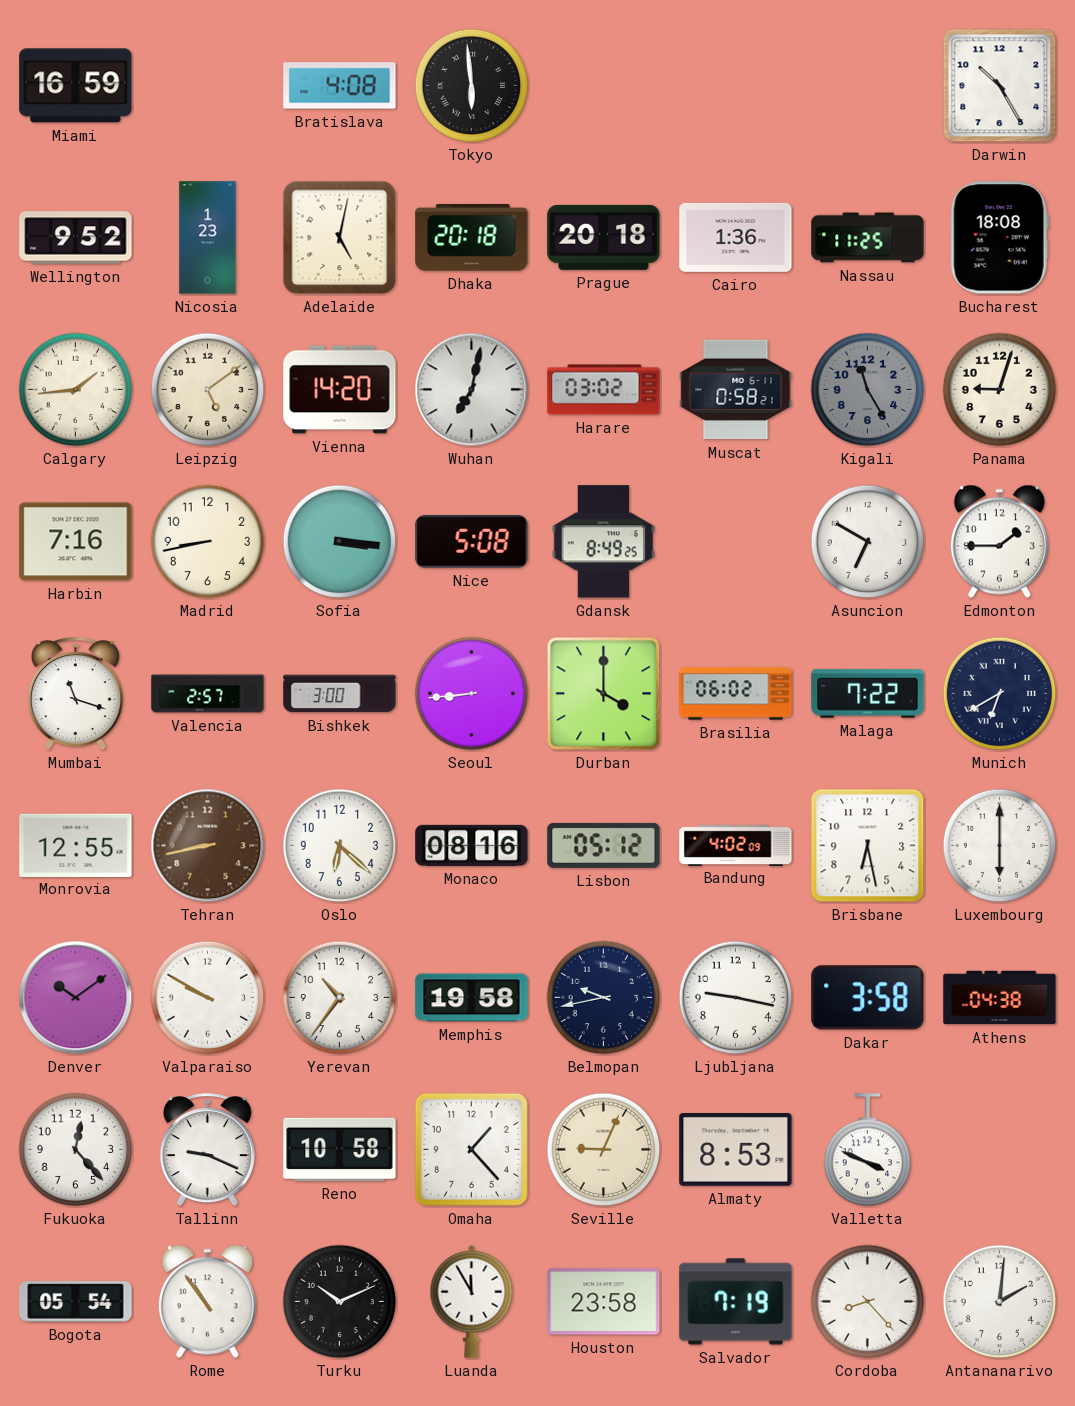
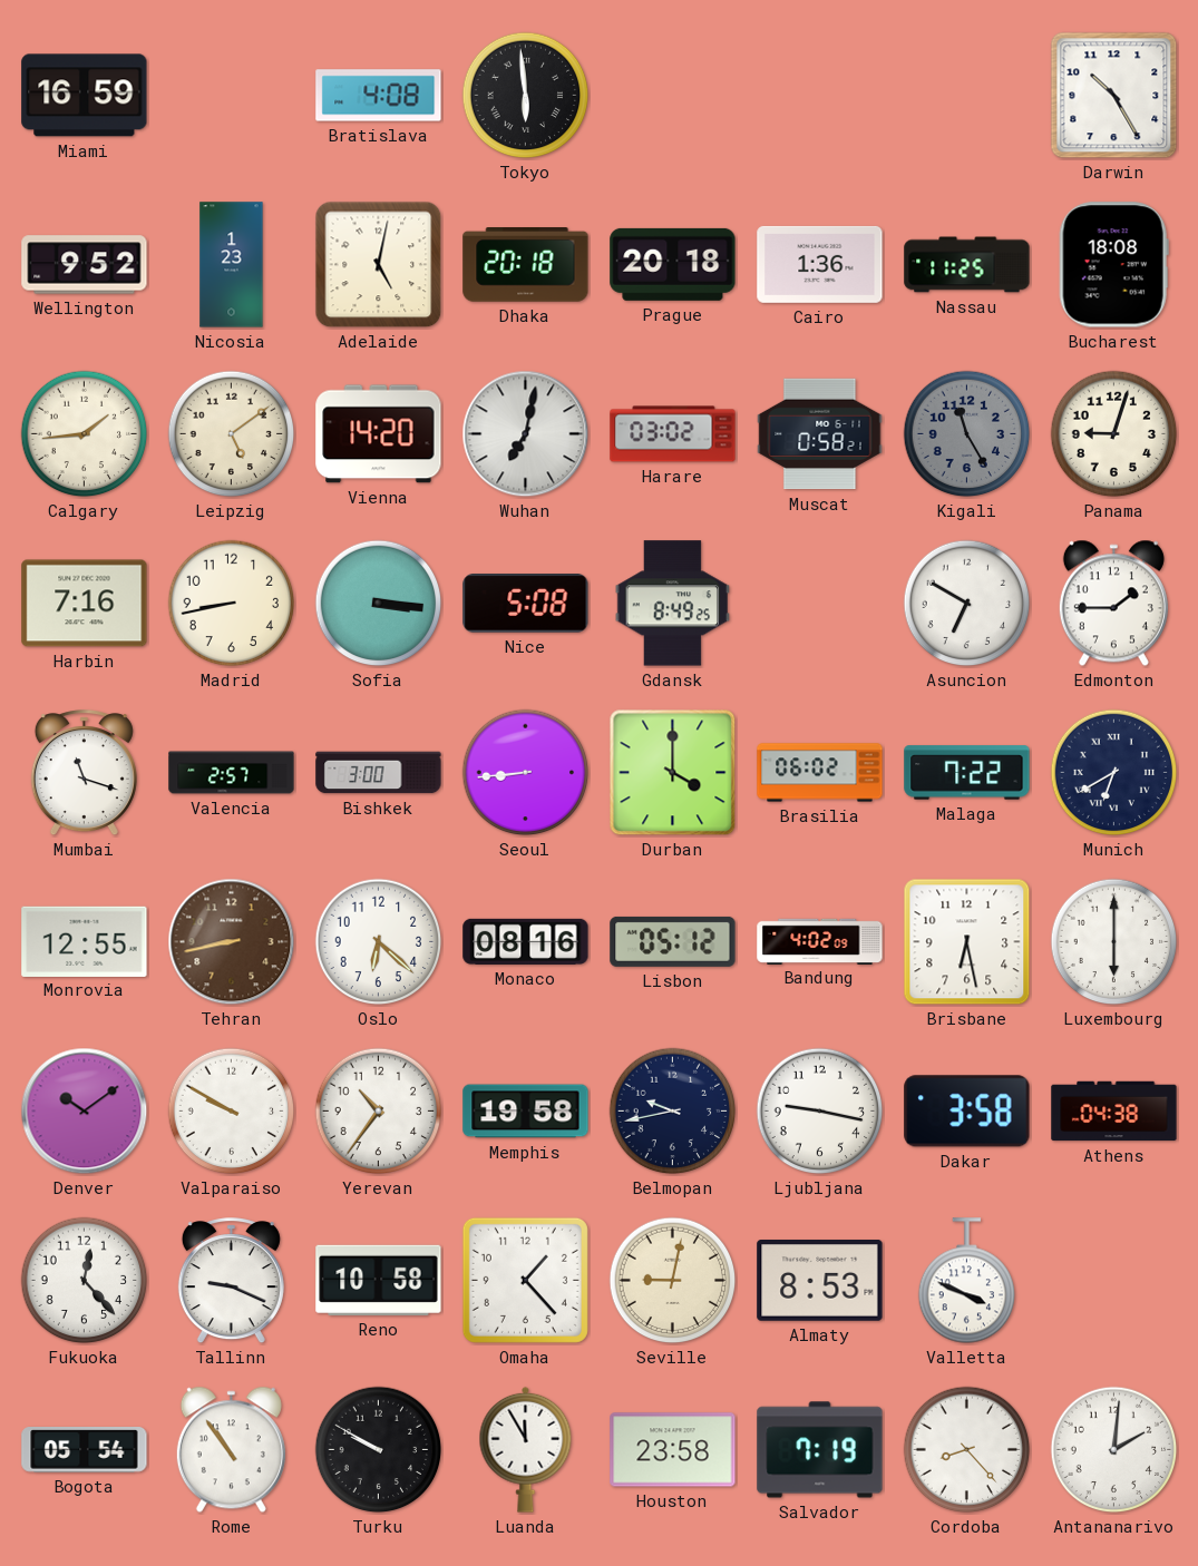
Seville: 9:04 -> 9:02
Turku: 10:11 -> 9:50
